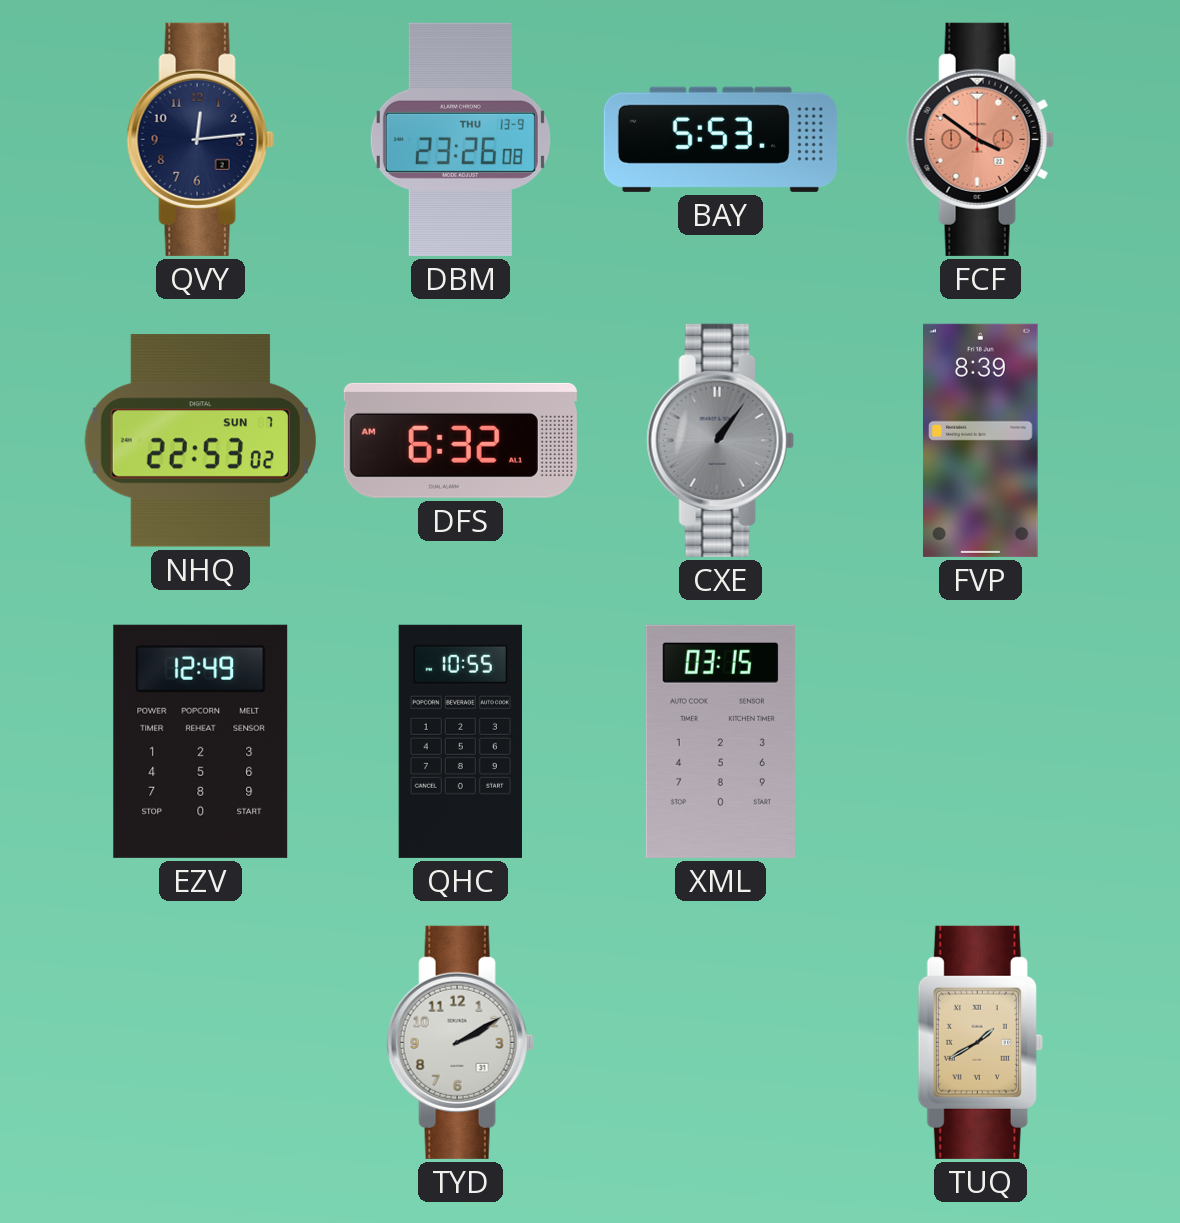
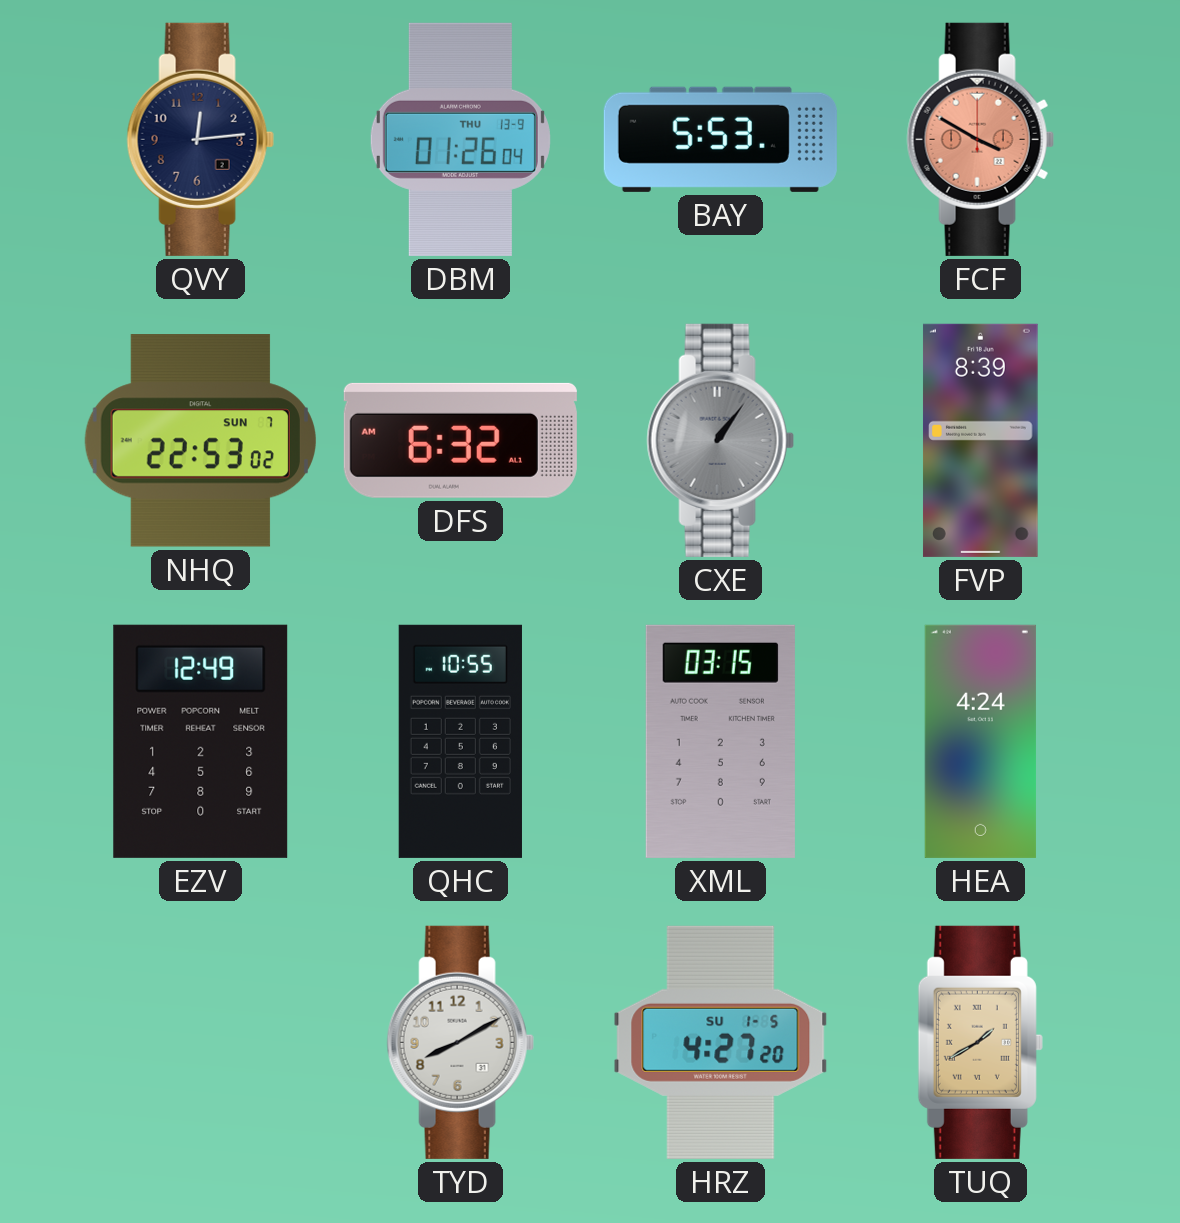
DBM: 23:26 -> 01:26
FCF: 3:51 -> 3:50
HEA: none -> 4:24
TYD: 2:10 -> 8:10
HRZ: none -> 4:27
